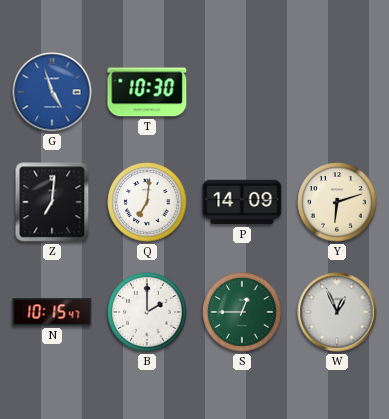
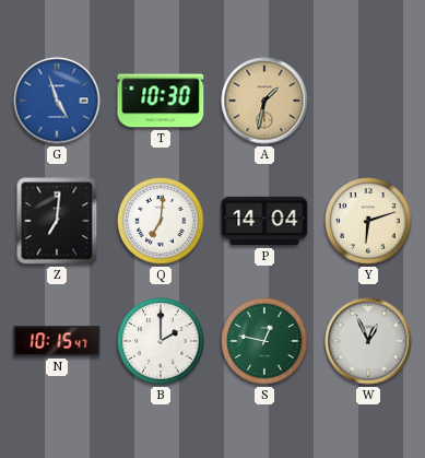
A: none -> 1:32
P: 14:09 -> 14:04
S: 12:45 -> 12:47
